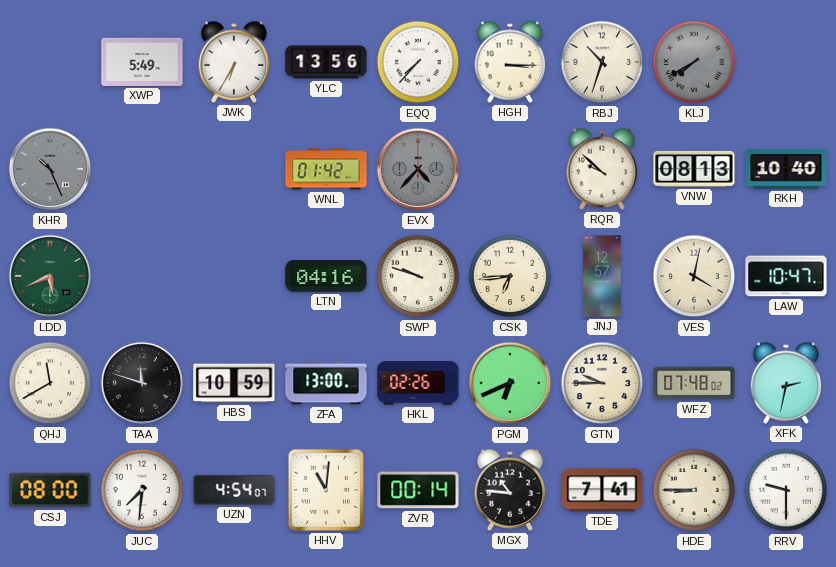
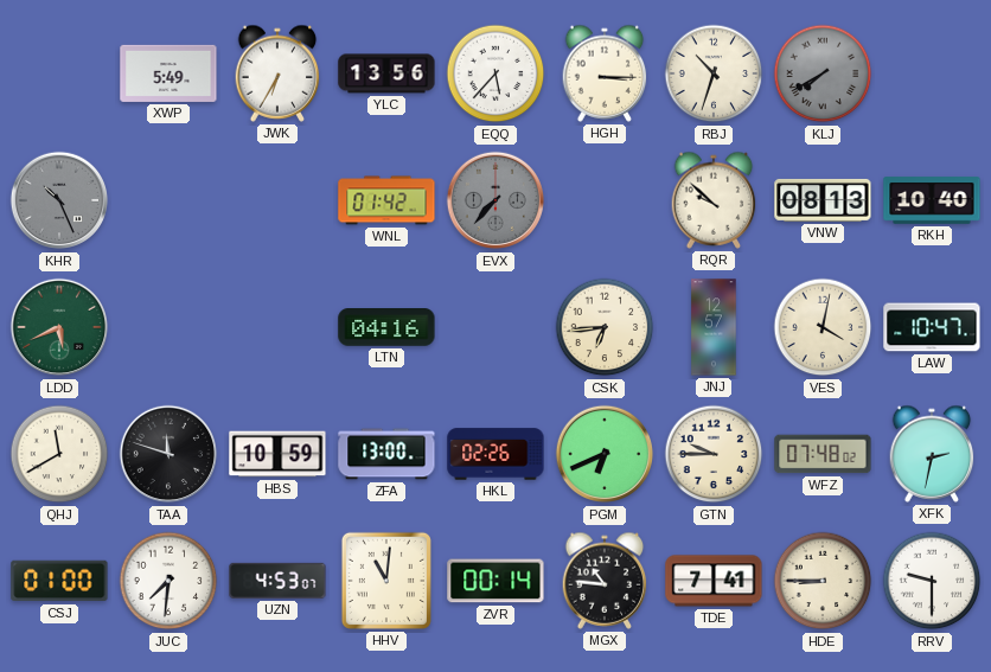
EQQ: 7:37 -> 5:37
EVX: 4:37 -> 7:37
SWP: 9:48 -> none
CSJ: 08:00 -> 01:00
UZN: 4:54 -> 4:53
